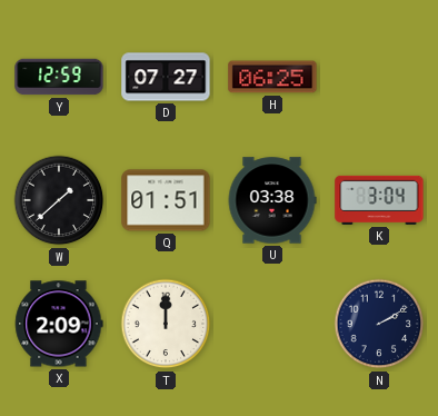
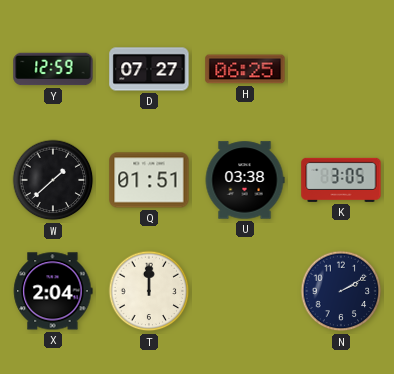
K: 3:04 -> 3:05
X: 2:09 -> 2:04
